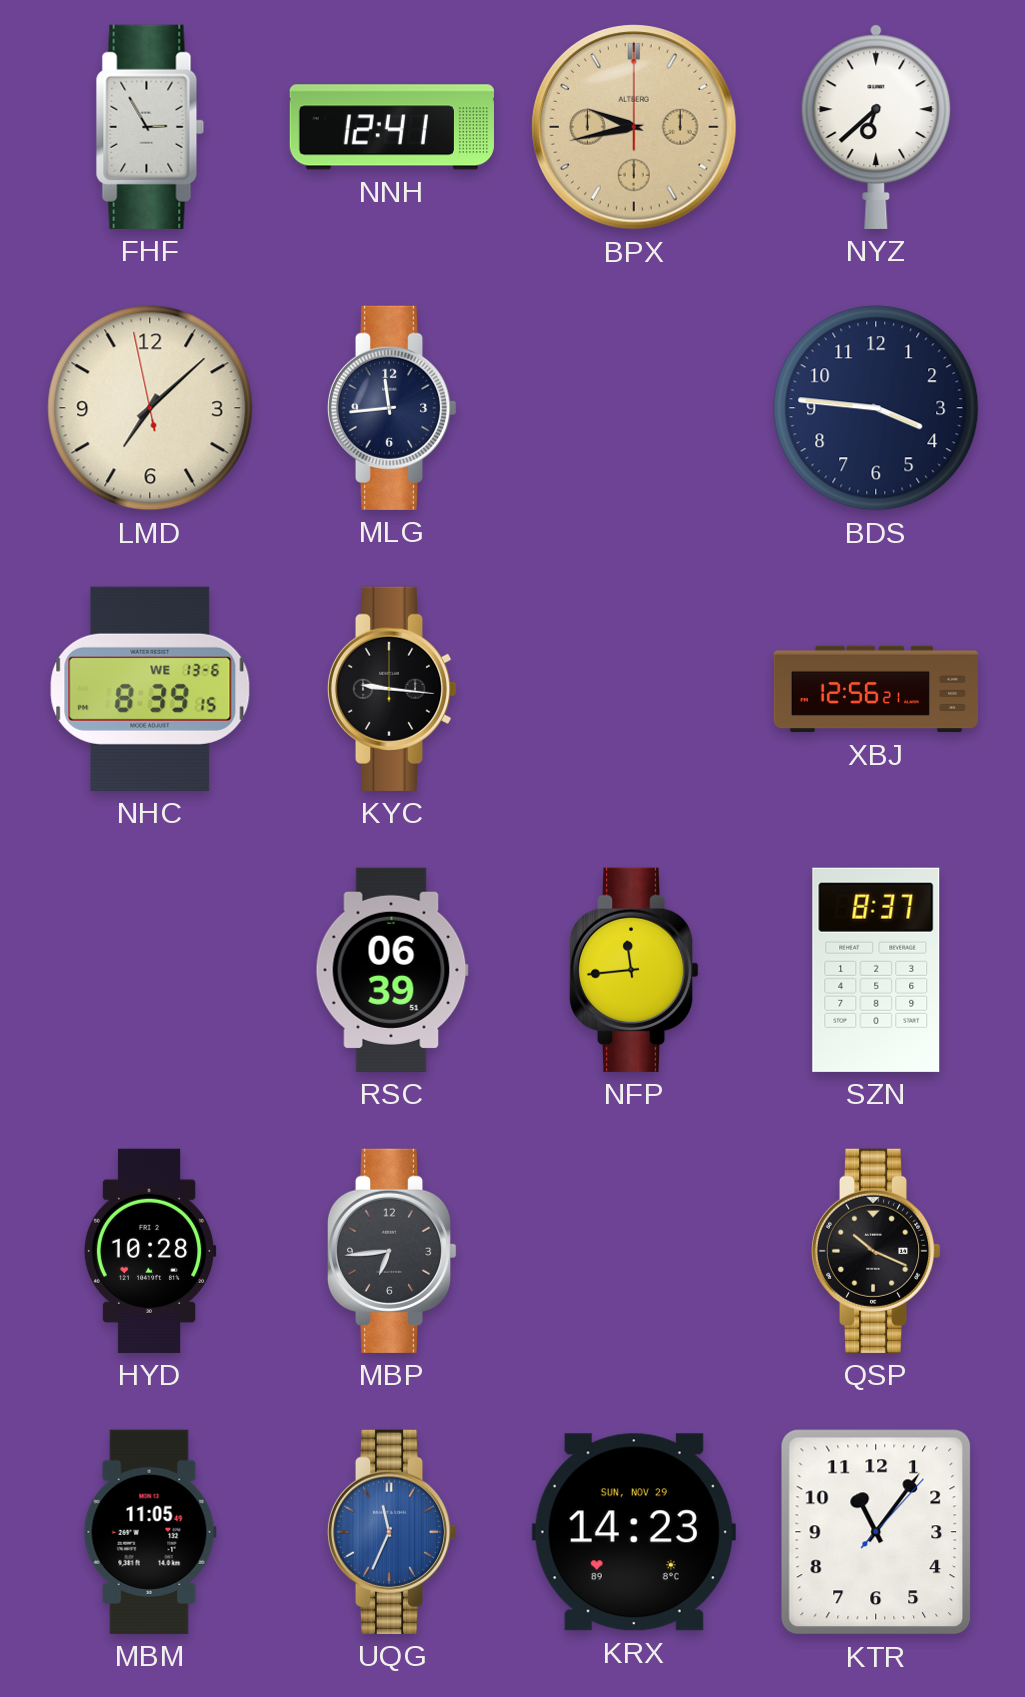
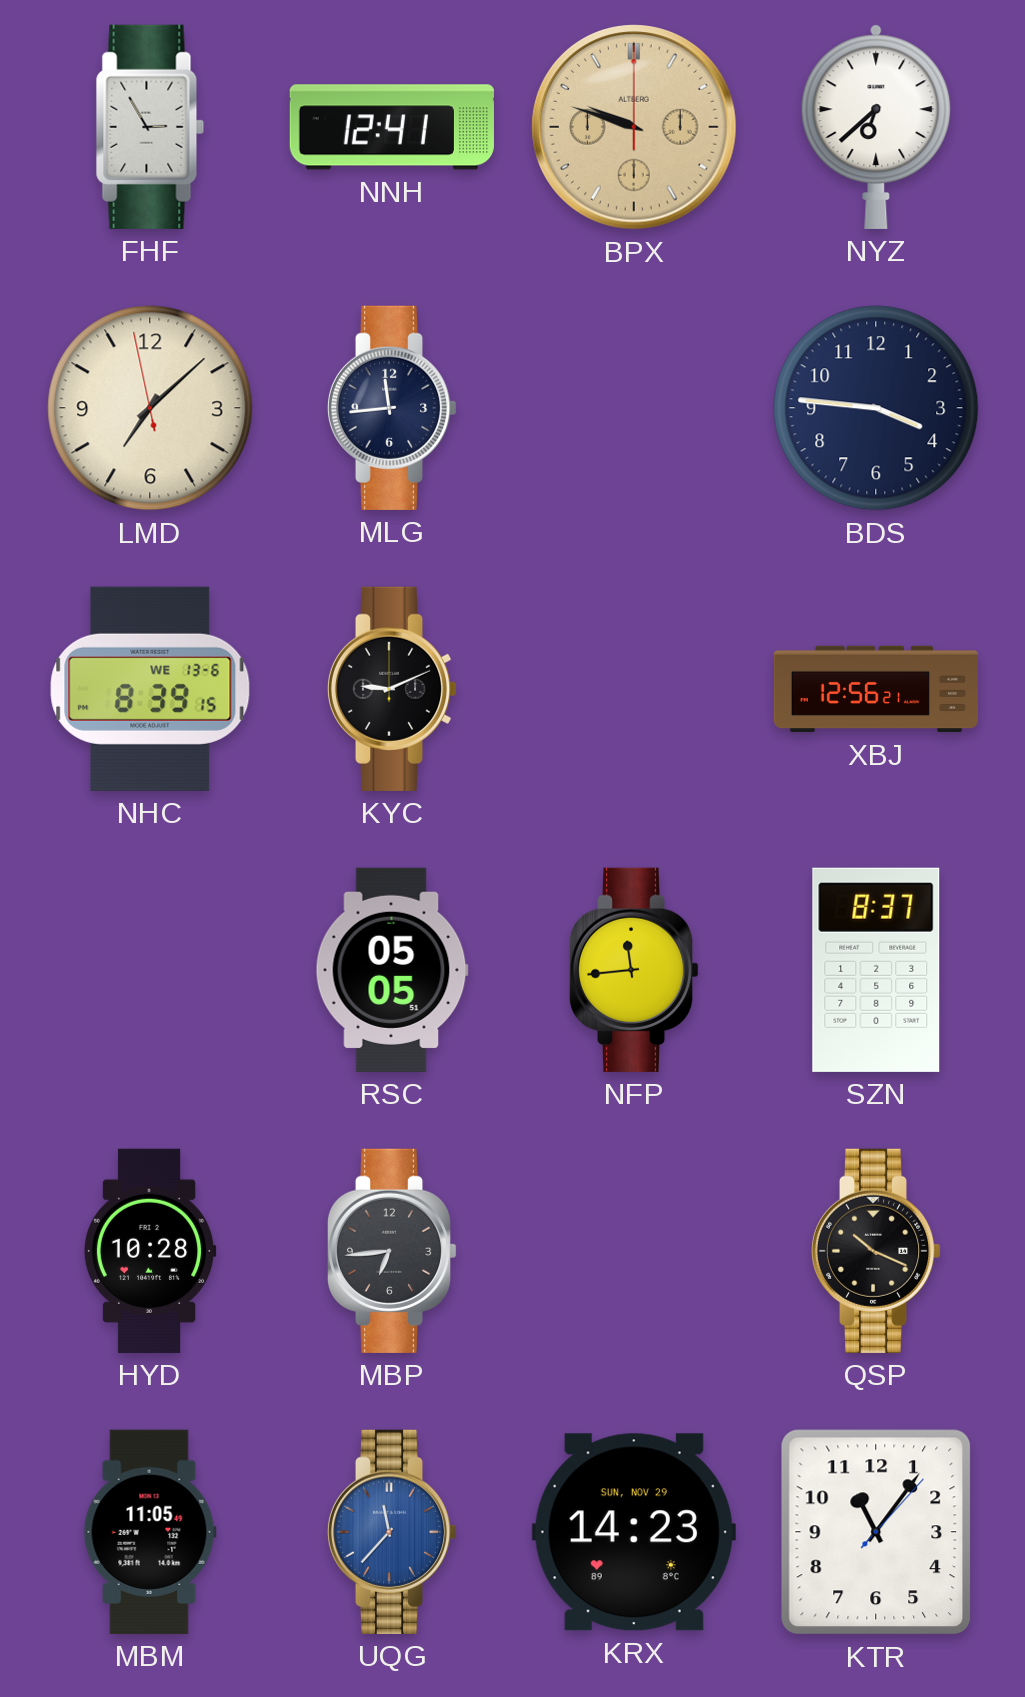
BPX: 9:43 -> 9:48
KYC: 9:16 -> 9:11
RSC: 06:39 -> 05:05
UQG: 11:34 -> 11:37
